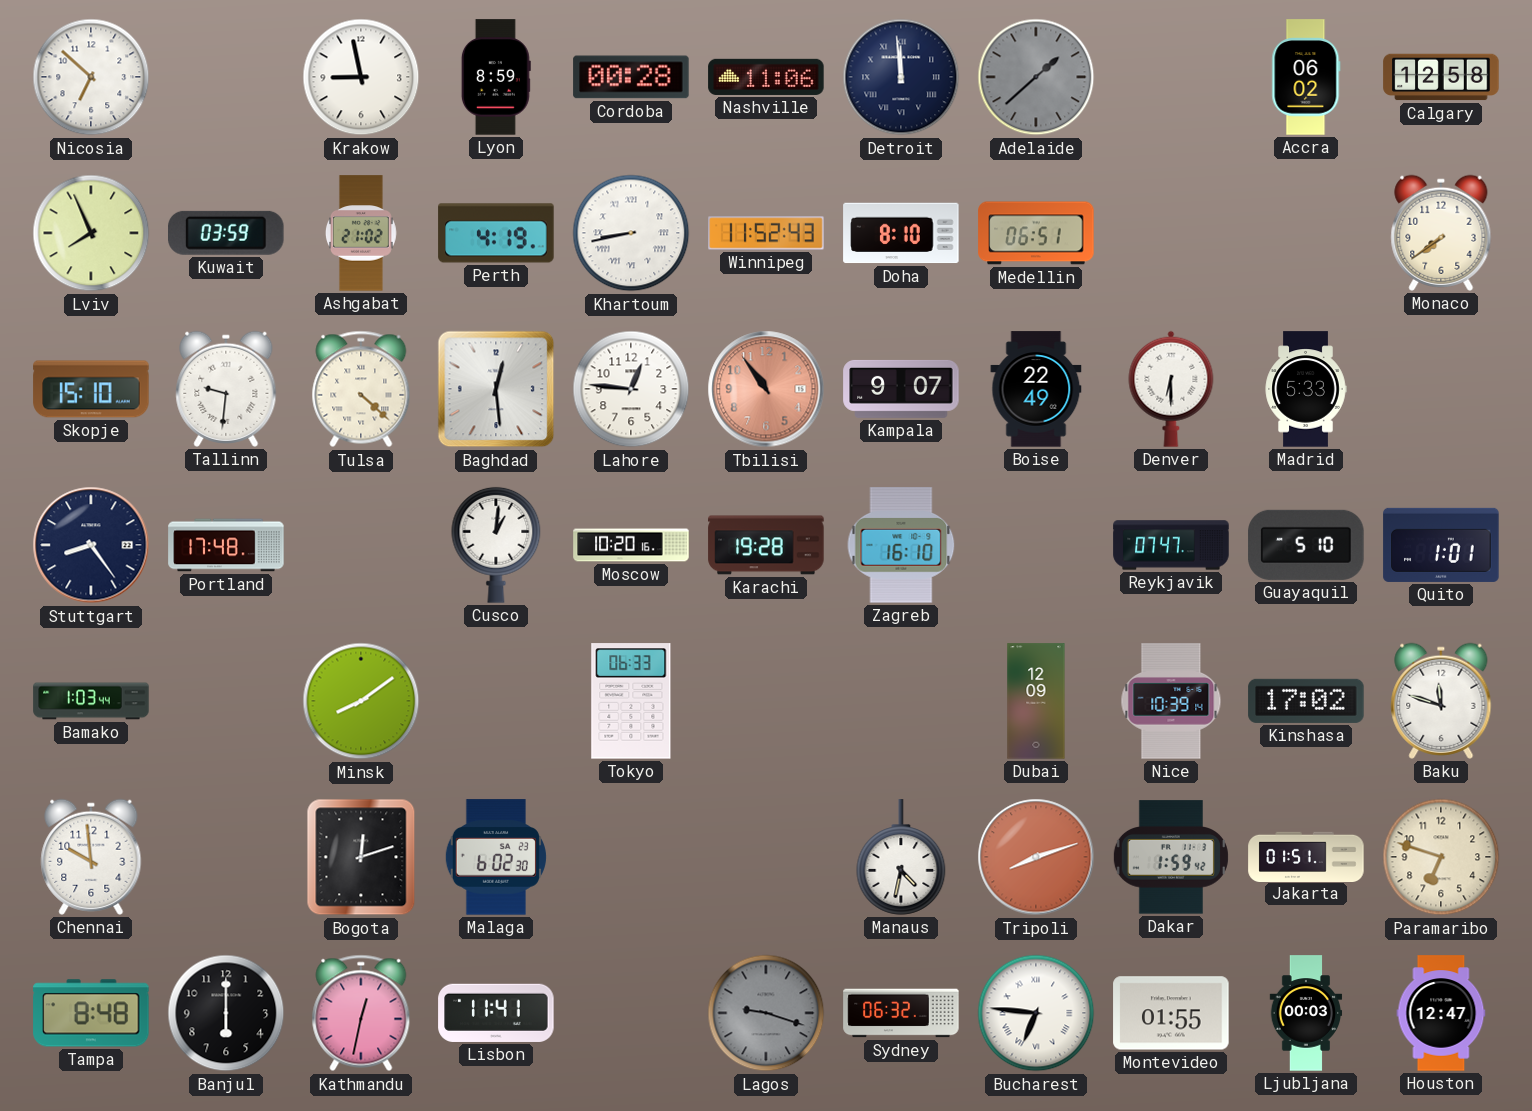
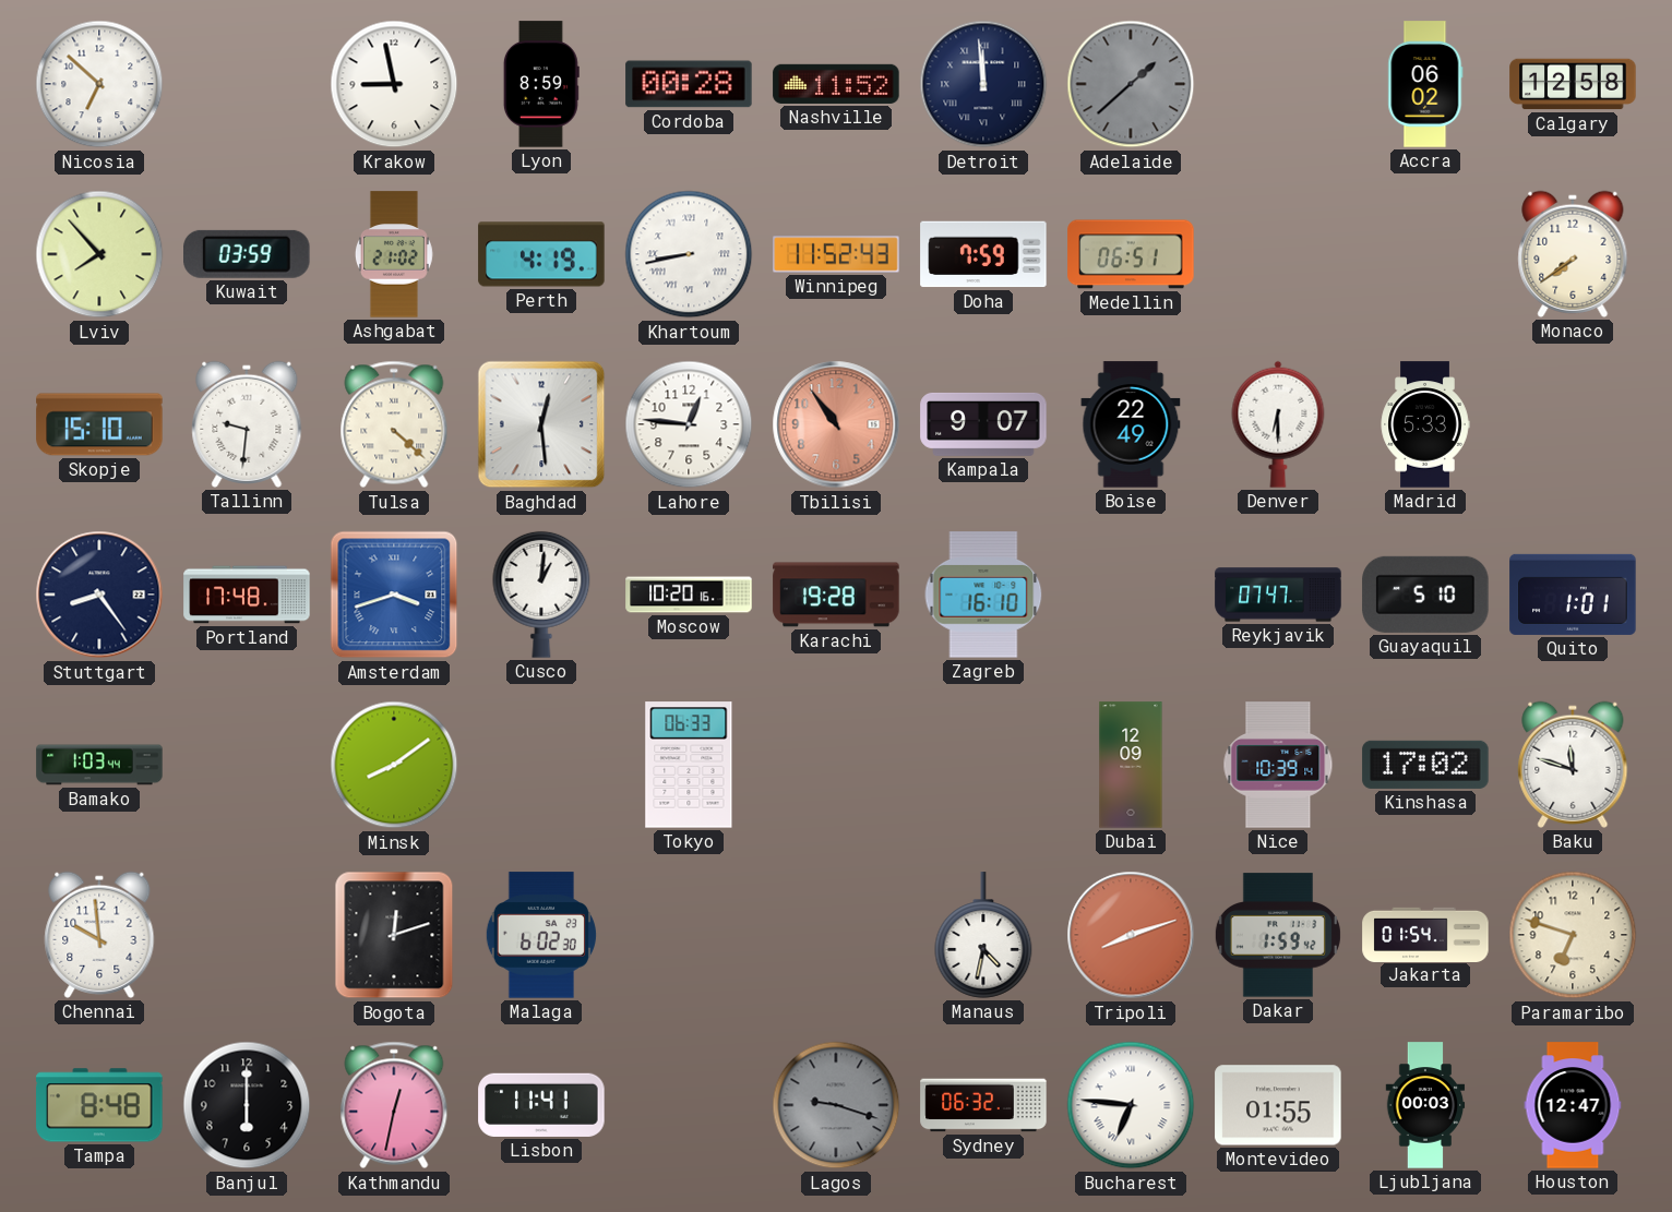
Nashville: 11:06 -> 11:52
Lviv: 7:56 -> 7:53
Doha: 8:10 -> 7:59
Amsterdam: none -> 3:42
Jakarta: 01:51 -> 01:54
